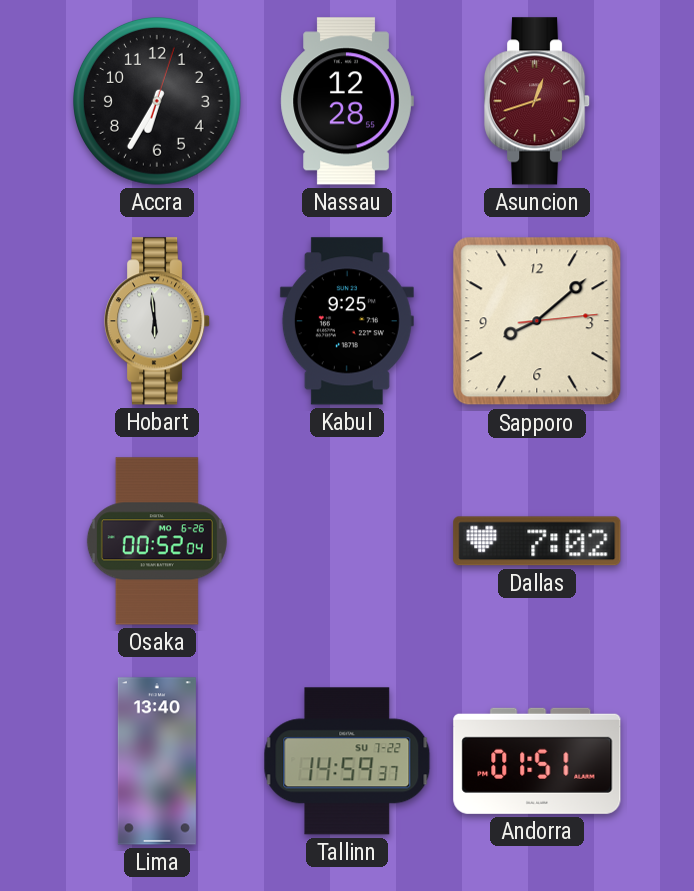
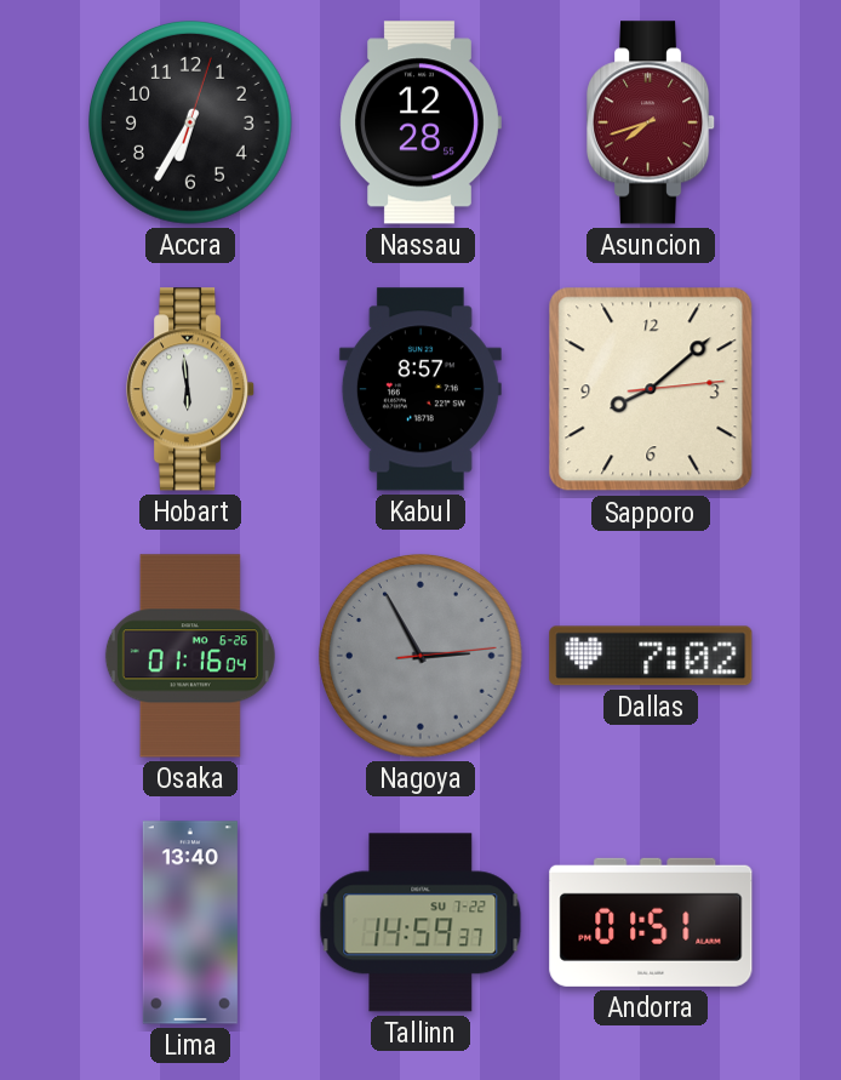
Asuncion: 12:42 -> 7:42
Kabul: 9:25 -> 8:57
Osaka: 00:52 -> 01:16
Nagoya: none -> 2:55
